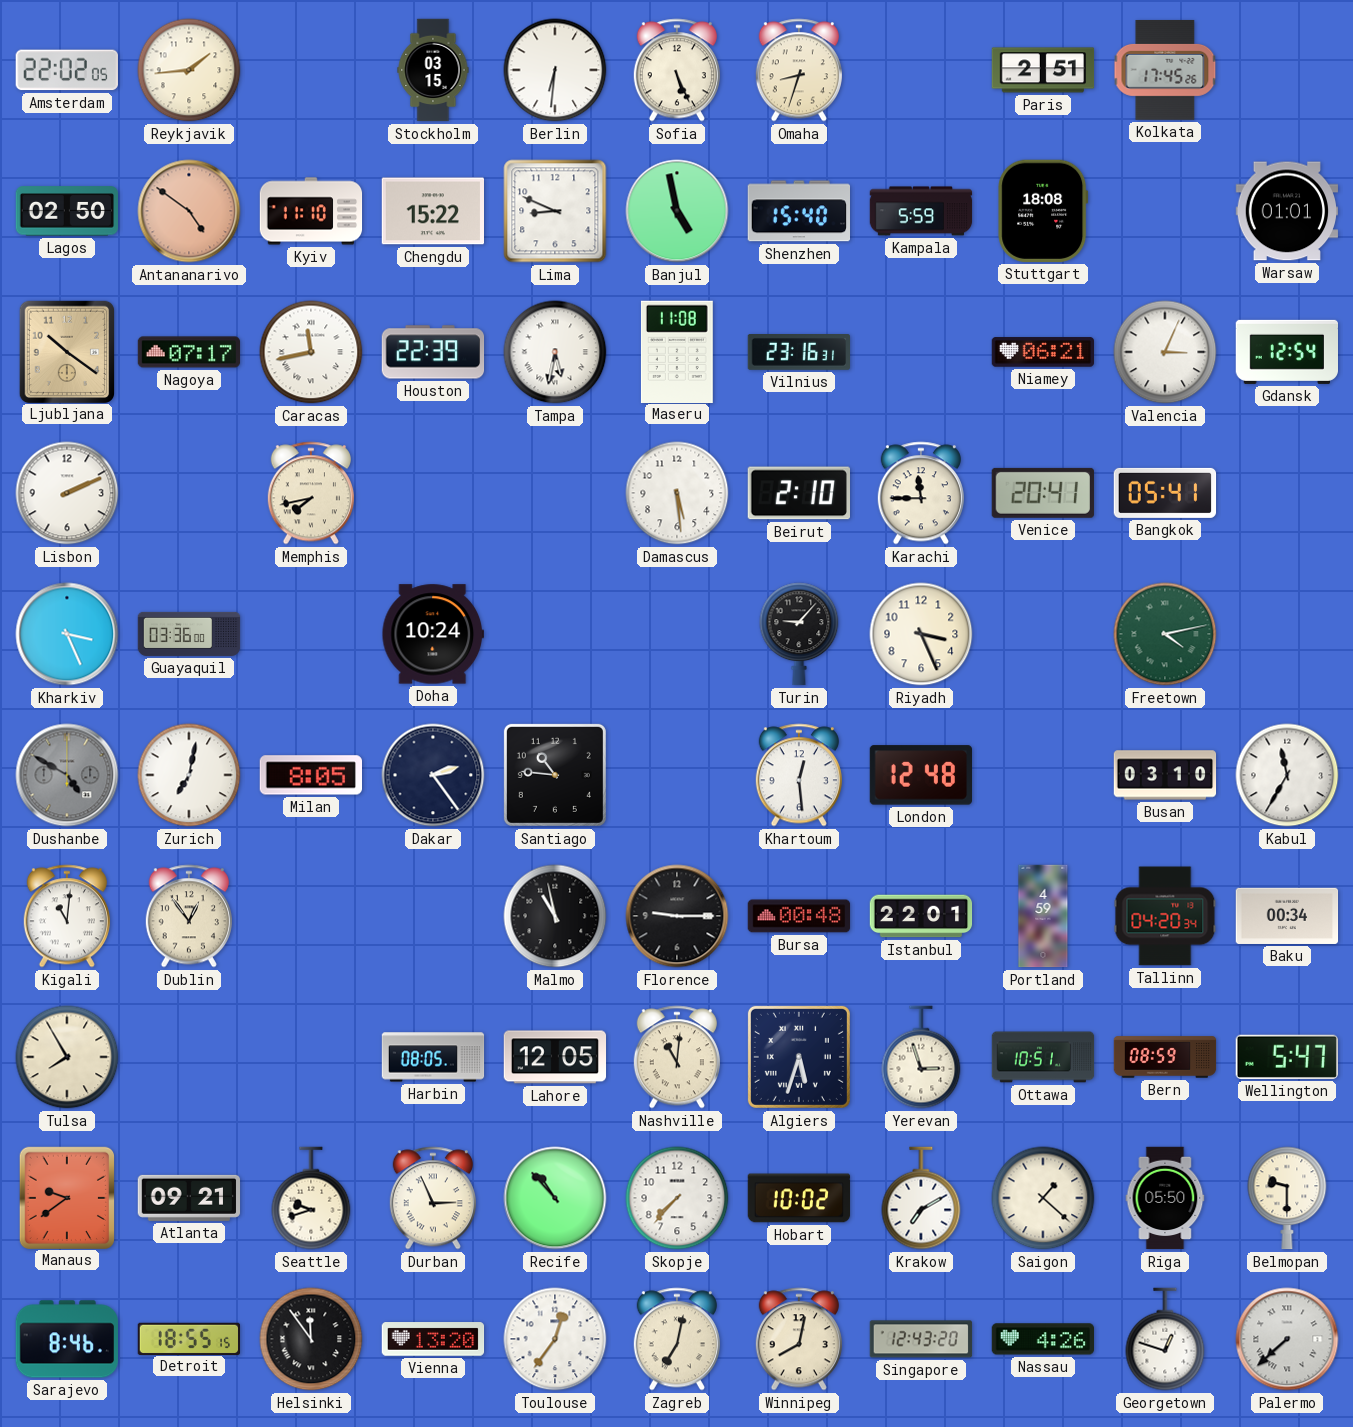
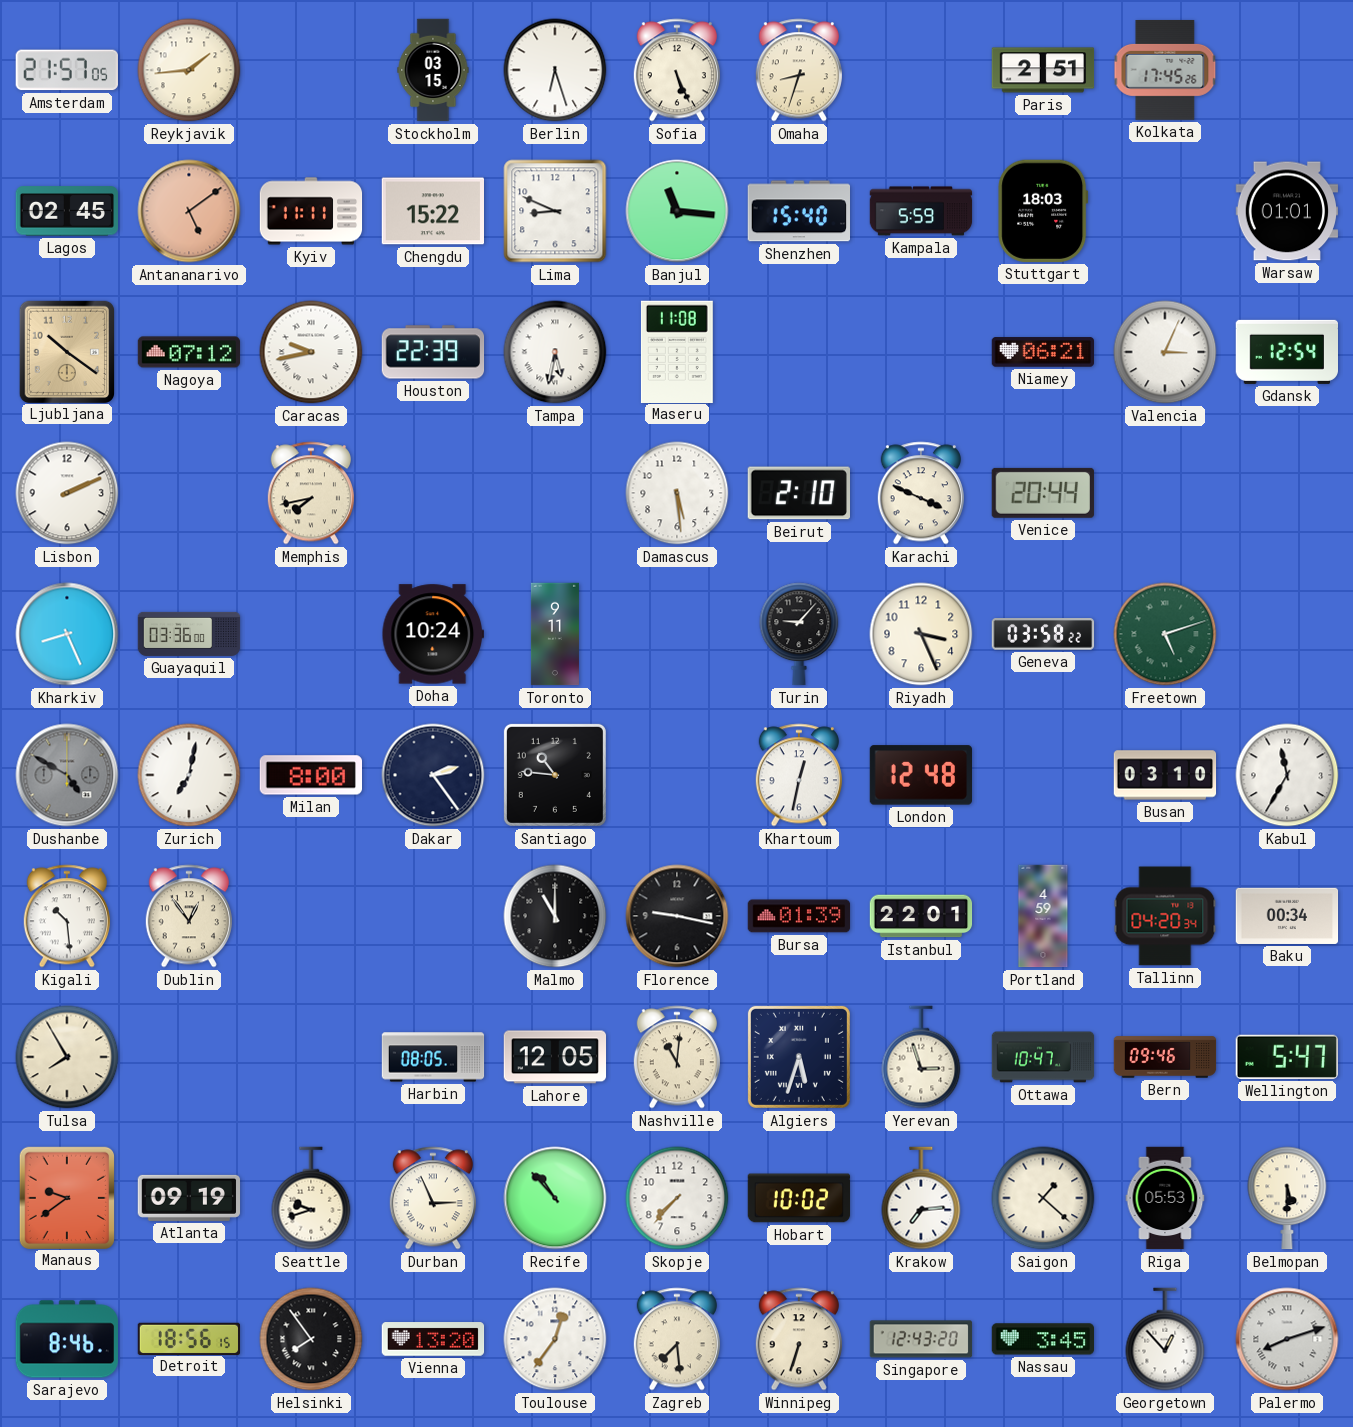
Amsterdam: 22:02 -> 21:57
Berlin: 6:31 -> 6:27
Lagos: 02:50 -> 02:45
Antananarivo: 4:51 -> 5:09
Kyiv: 11:10 -> 11:11
Banjul: 4:58 -> 11:16
Stuttgart: 18:08 -> 18:03
Nagoya: 07:17 -> 07:12
Caracas: 11:43 -> 9:43
Vilnius: 23:16 -> none
Karachi: 11:45 -> 3:49
Venice: 20:41 -> 20:44
Bangkok: 05:41 -> none
Kharkiv: 3:26 -> 8:26
Toronto: none -> 9:11
Geneva: none -> 03:58
Freetown: 4:13 -> 5:12
Milan: 8:05 -> 8:00
Khartoum: 12:29 -> 12:32
Kigali: 11:01 -> 10:29
Malmo: 10:58 -> 11:00
Florence: 9:15 -> 9:17
Bursa: 00:48 -> 01:39
Ottawa: 10:51 -> 10:47
Bern: 08:59 -> 09:46
Atlanta: 09:21 -> 09:19
Krakow: 7:10 -> 7:14
Riga: 05:50 -> 05:53
Belmopan: 9:30 -> 5:30
Detroit: 18:55 -> 18:56
Helsinki: 11:54 -> 7:54
Zagreb: 7:02 -> 7:29
Winnipeg: 8:02 -> 6:33
Nassau: 4:26 -> 3:45
Georgetown: 12:48 -> 12:53
Palermo: 7:38 -> 8:12
